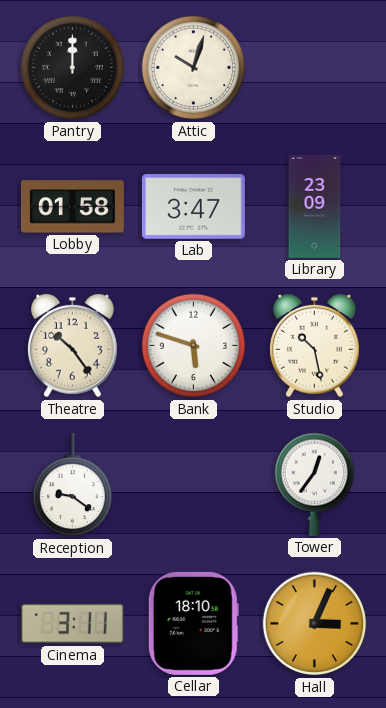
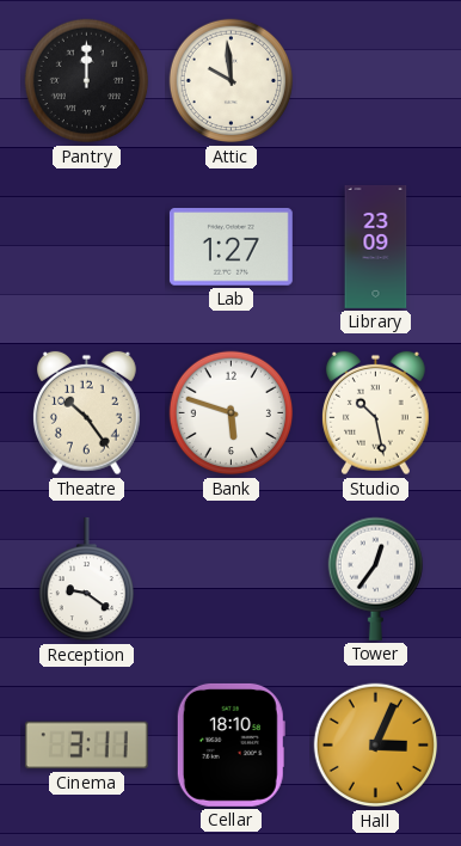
Attic: 10:03 -> 9:59
Lobby: 01:58 -> none
Lab: 3:47 -> 1:27
